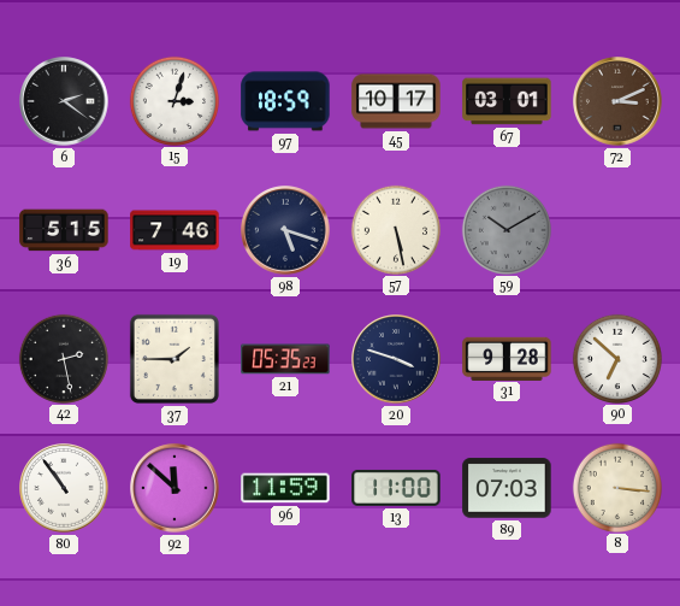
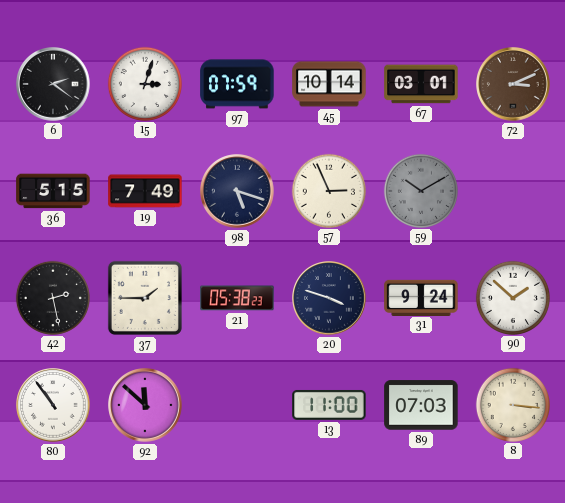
97: 18:59 -> 07:59
45: 10:17 -> 10:14
19: 7:46 -> 7:49
57: 5:28 -> 2:56
21: 05:35 -> 05:38
31: 9:28 -> 9:24
90: 6:52 -> 1:52
96: 11:59 -> none
